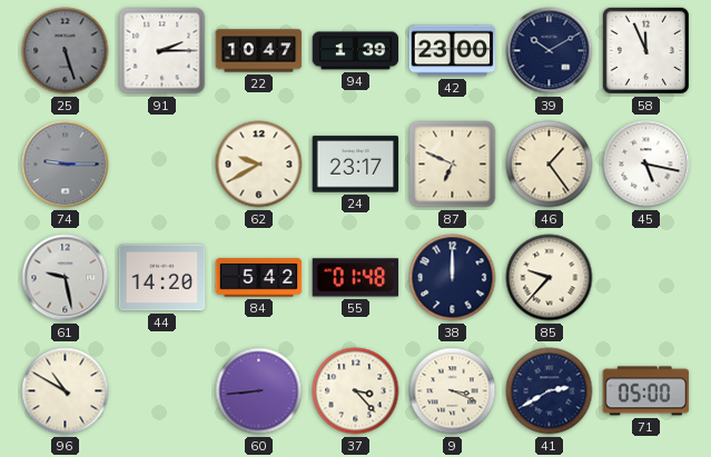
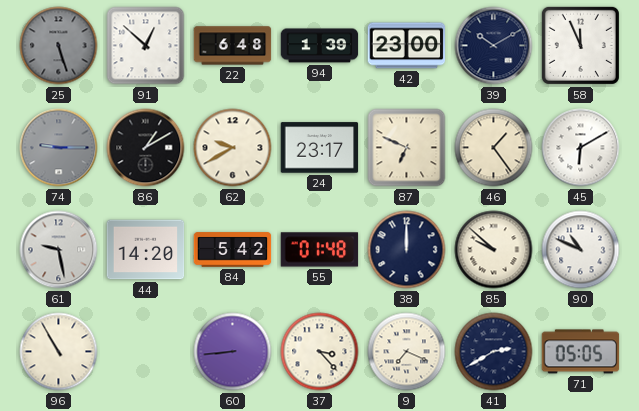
91: 2:15 -> 12:52
22: 10:47 -> 6:48
86: none -> 1:10
45: 5:17 -> 6:10
85: 9:37 -> 9:52
90: none -> 10:49
96: 10:50 -> 10:55
9: 3:19 -> 7:19
71: 05:00 -> 05:05
